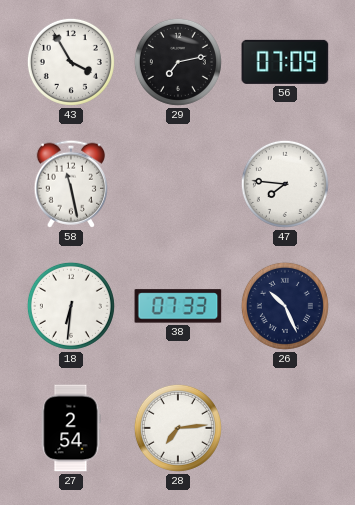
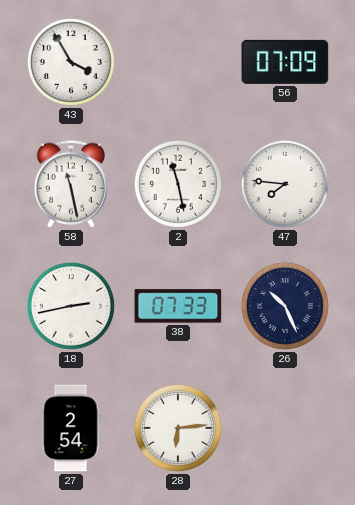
29: 7:13 -> none
2: none -> 11:28
18: 6:31 -> 2:43
28: 7:14 -> 6:14
